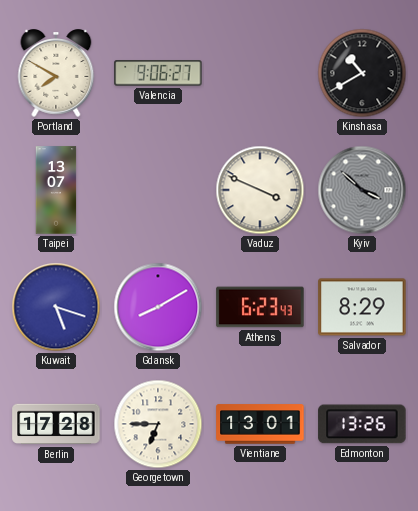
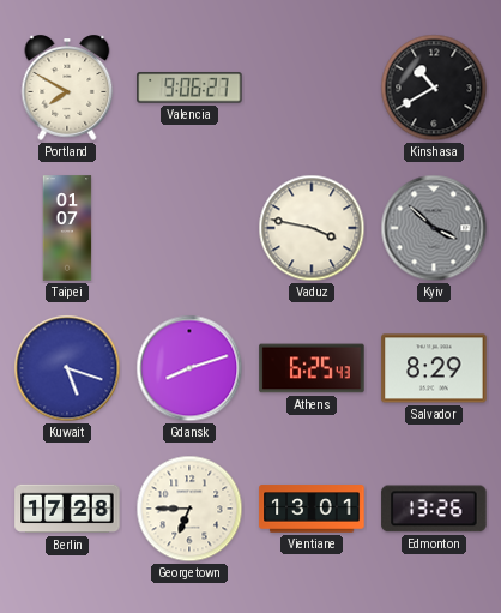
Taipei: 13:07 -> 01:07
Vaduz: 3:49 -> 3:47
Gdansk: 8:10 -> 8:12
Athens: 6:23 -> 6:25
